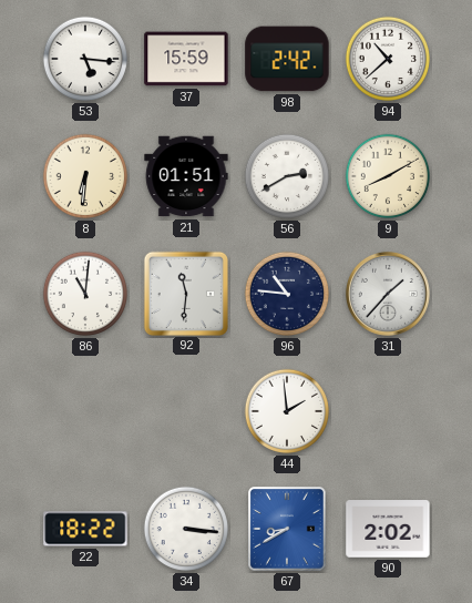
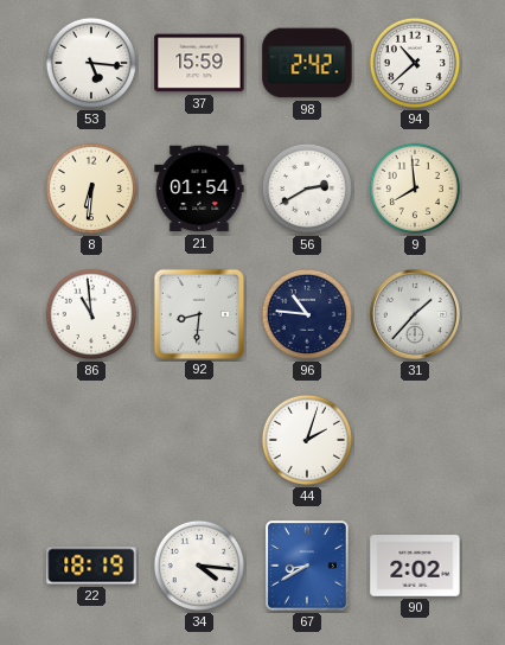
21: 01:51 -> 01:54
9: 8:10 -> 7:59
86: 11:01 -> 10:59
92: 11:31 -> 8:31
44: 1:59 -> 2:03
22: 18:22 -> 18:19
34: 3:16 -> 4:16
